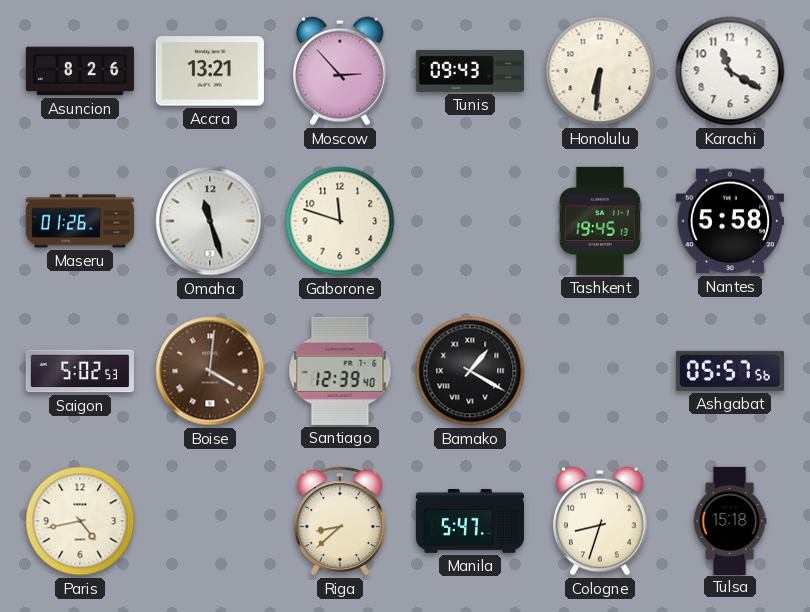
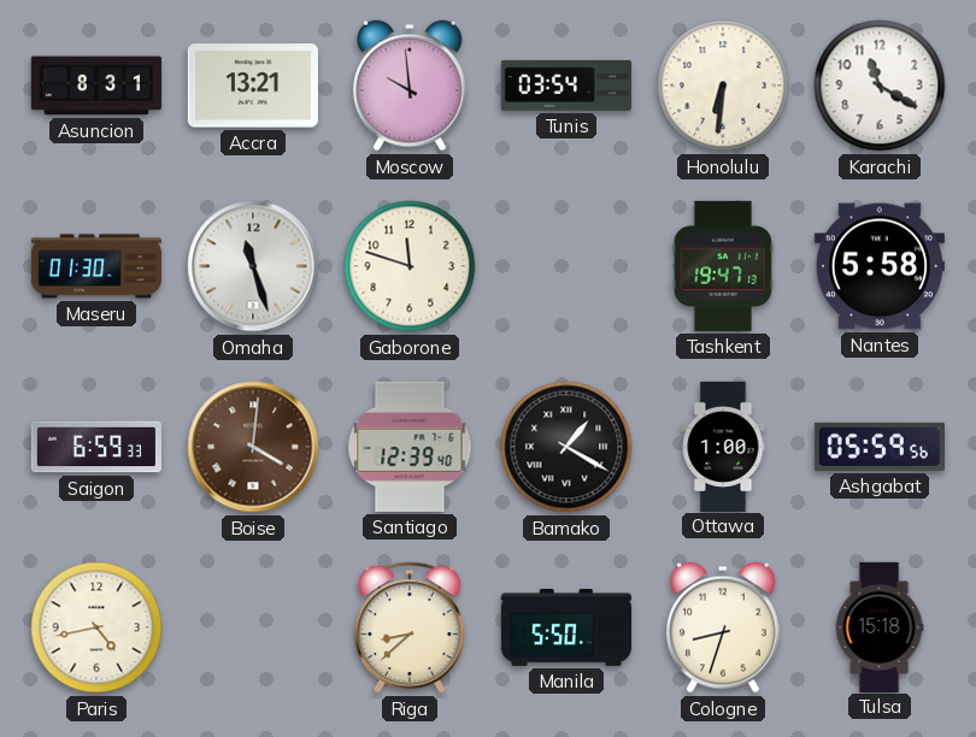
Asuncion: 8:26 -> 8:31
Moscow: 2:53 -> 9:59
Tunis: 09:43 -> 03:54
Maseru: 01:26 -> 01:30
Tashkent: 19:45 -> 19:47
Saigon: 5:02 -> 6:59
Ottawa: none -> 1:00
Ashgabat: 05:57 -> 05:59
Manila: 5:47 -> 5:50
